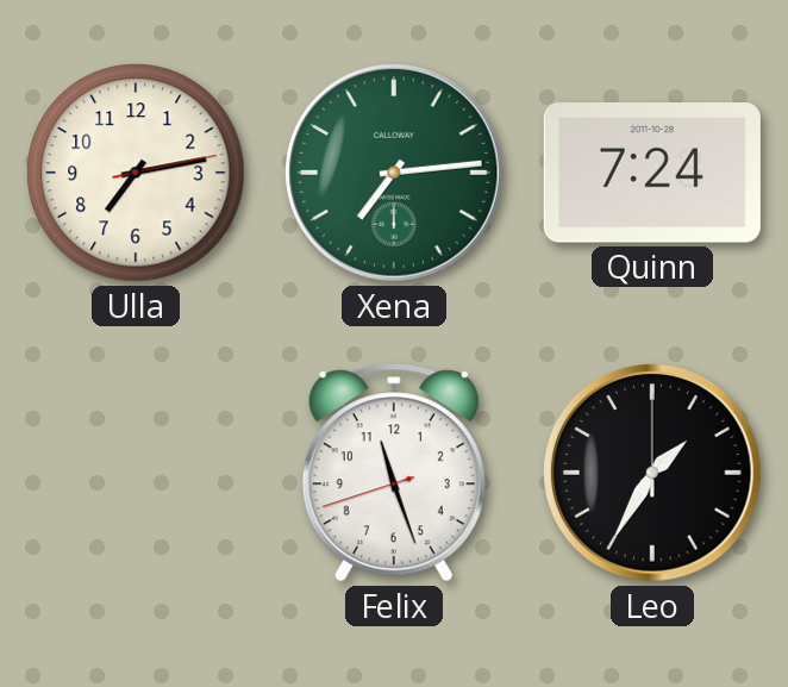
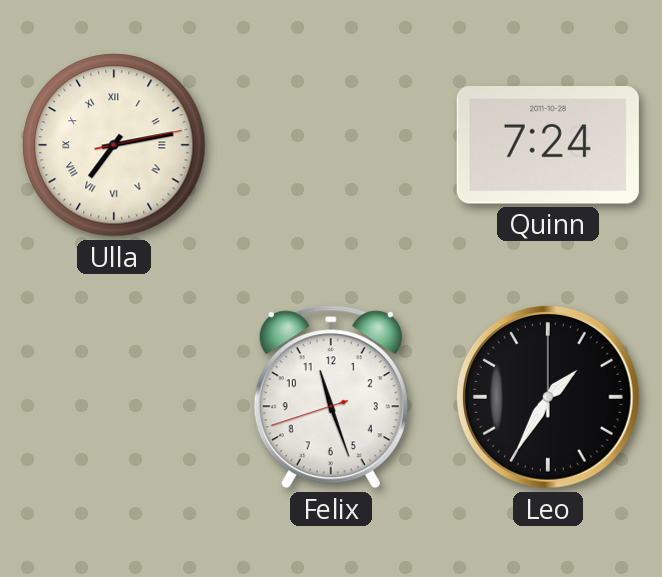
Ulla numerals: Arabic -> Roman
Xena: 7:14 -> none
